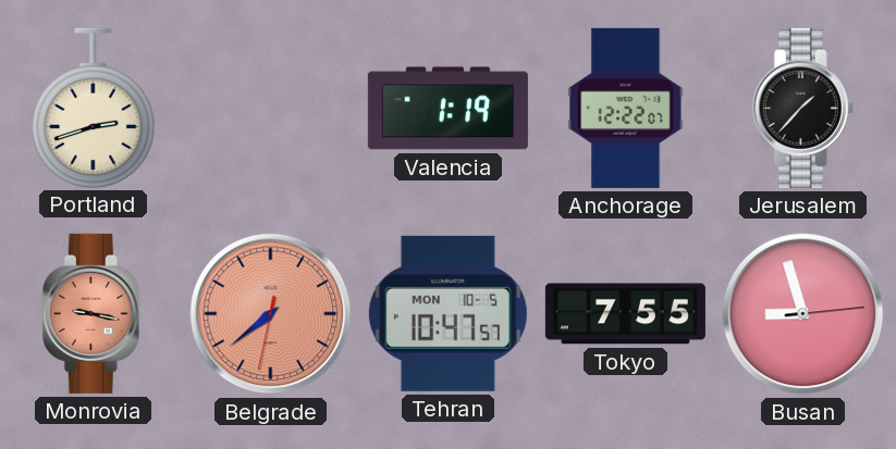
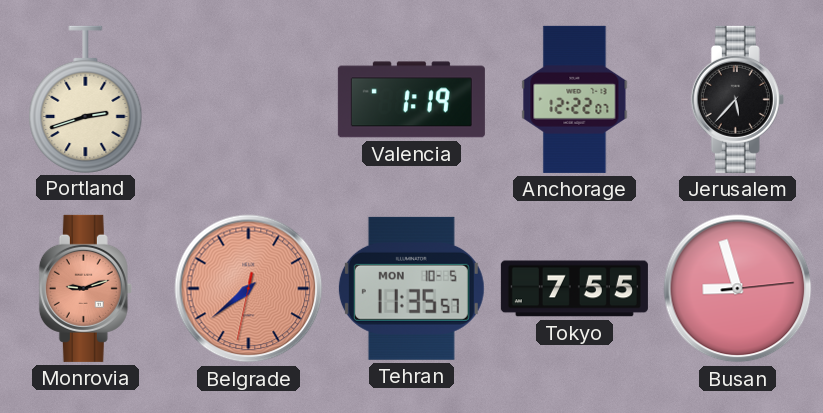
Jerusalem: 1:37 -> 5:37
Monrovia: 9:17 -> 9:12
Tehran: 10:47 -> 11:35
